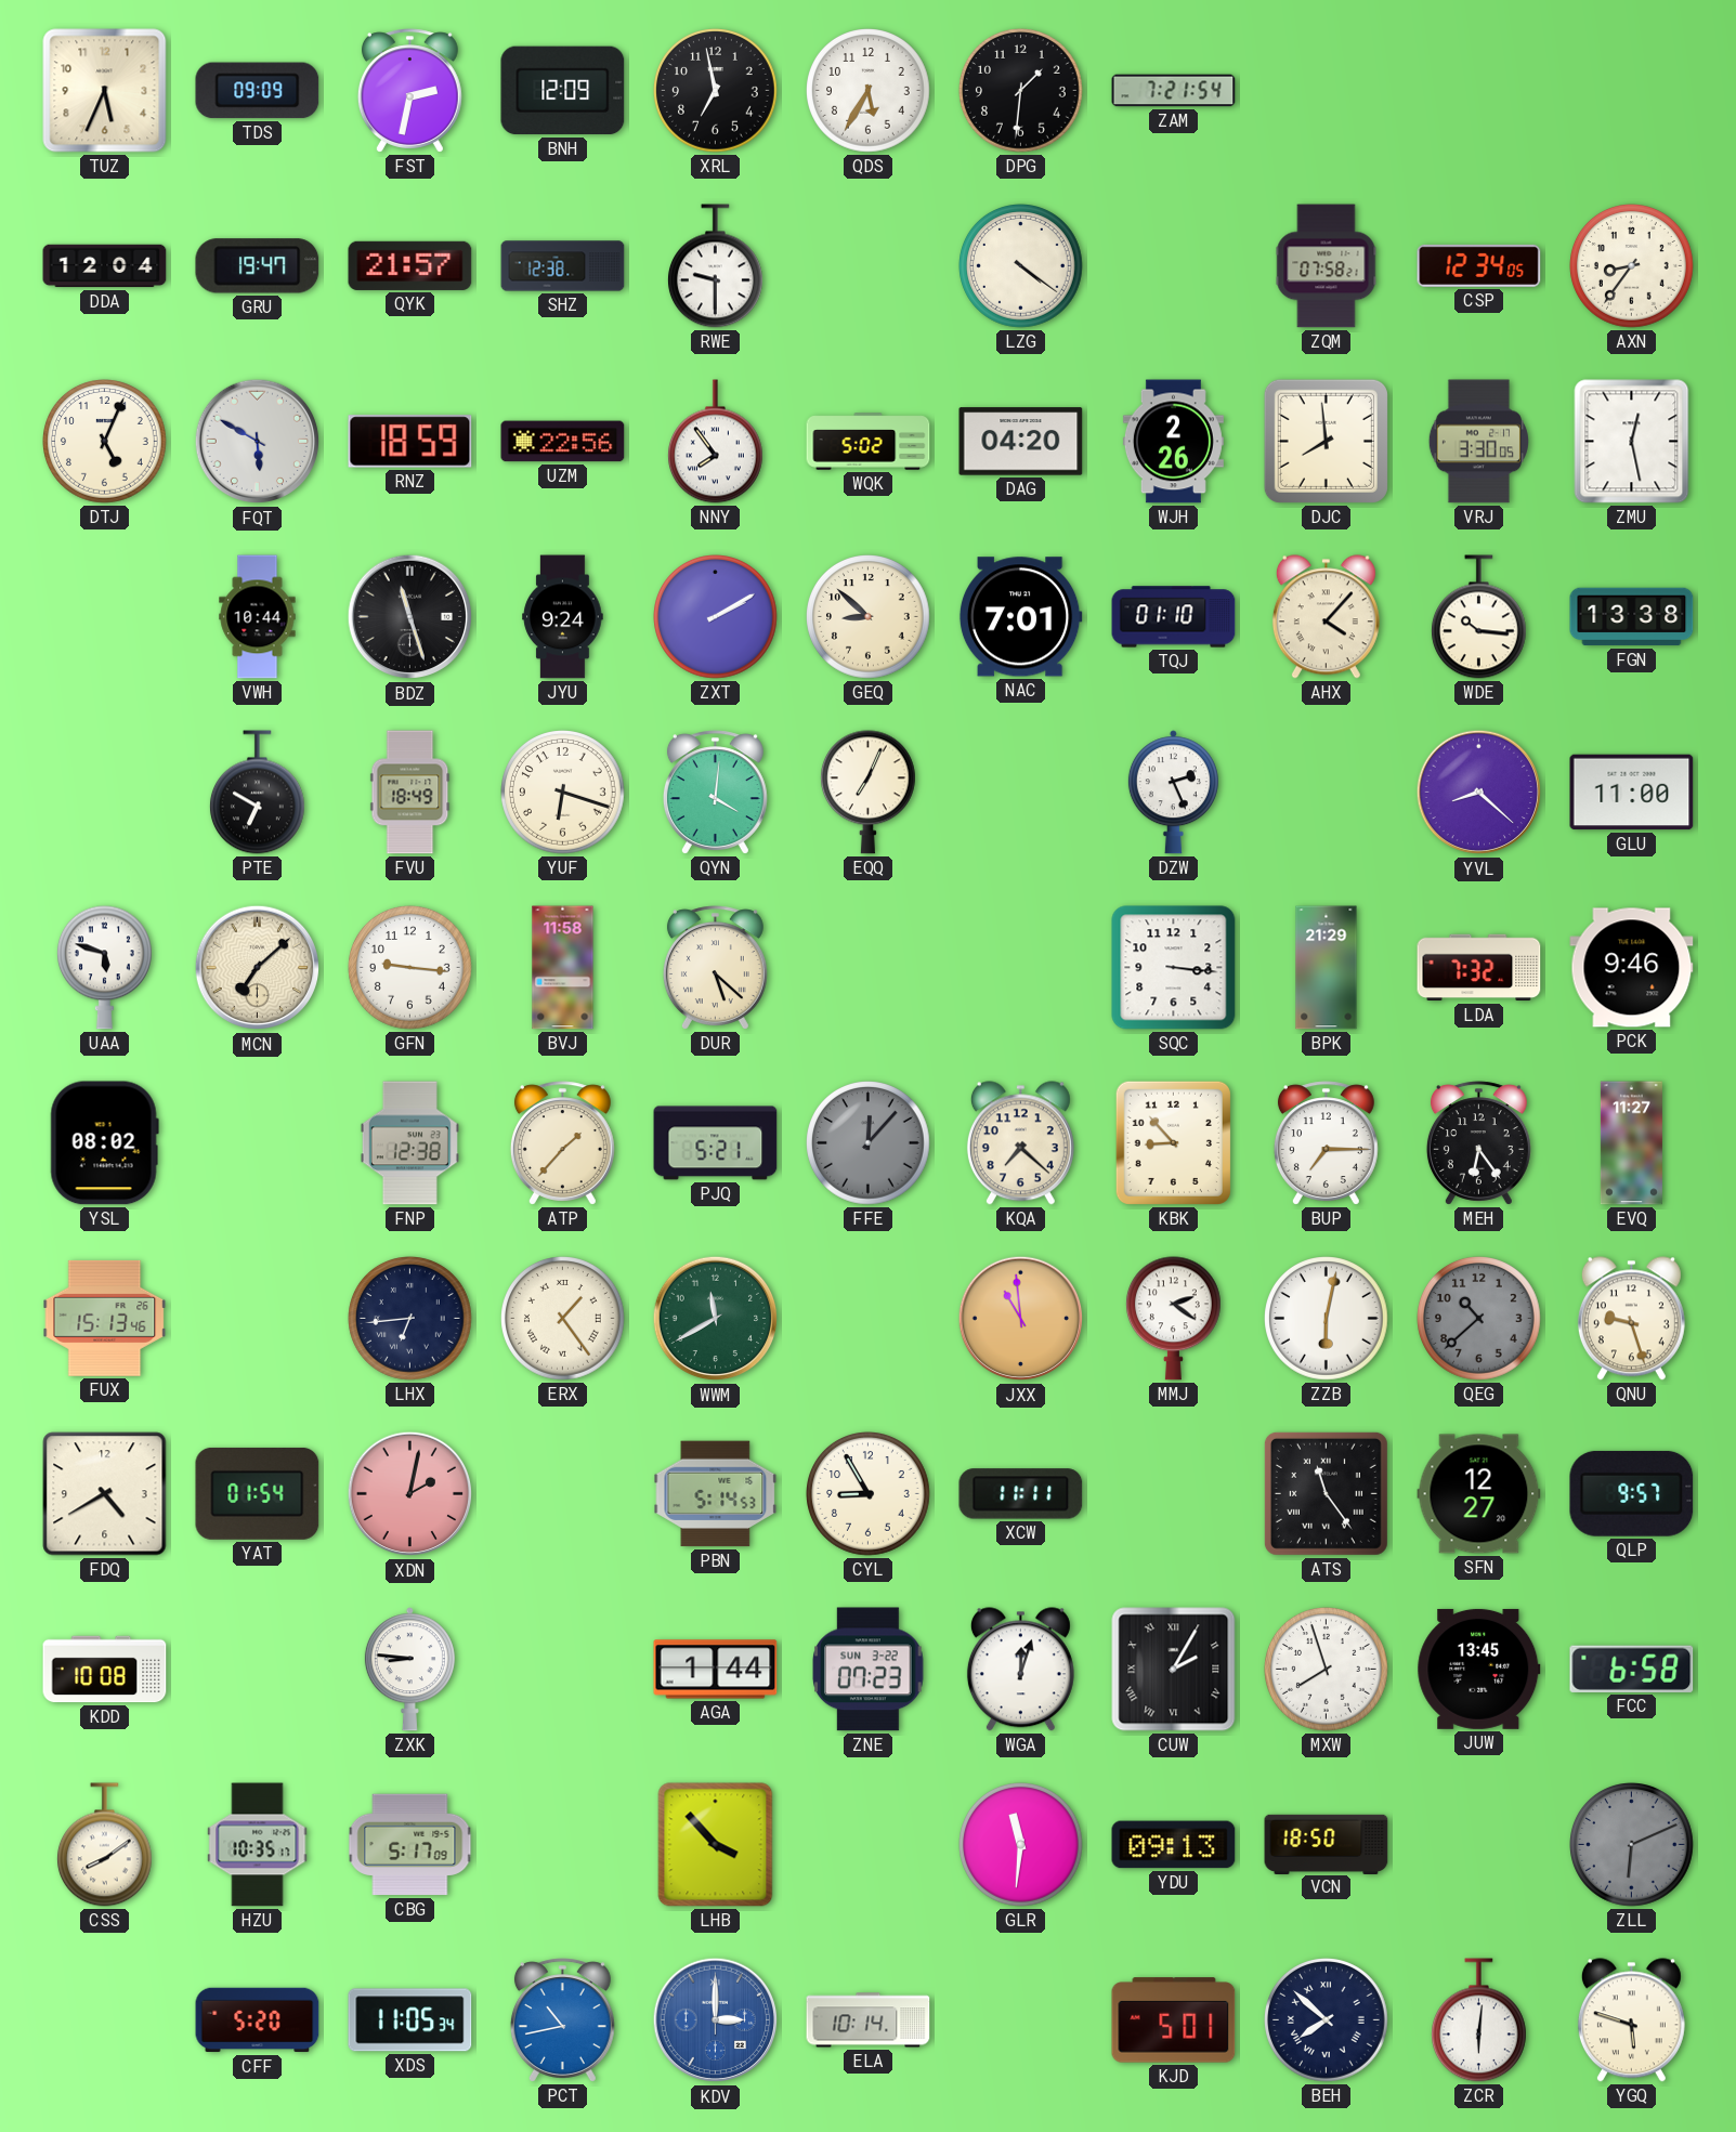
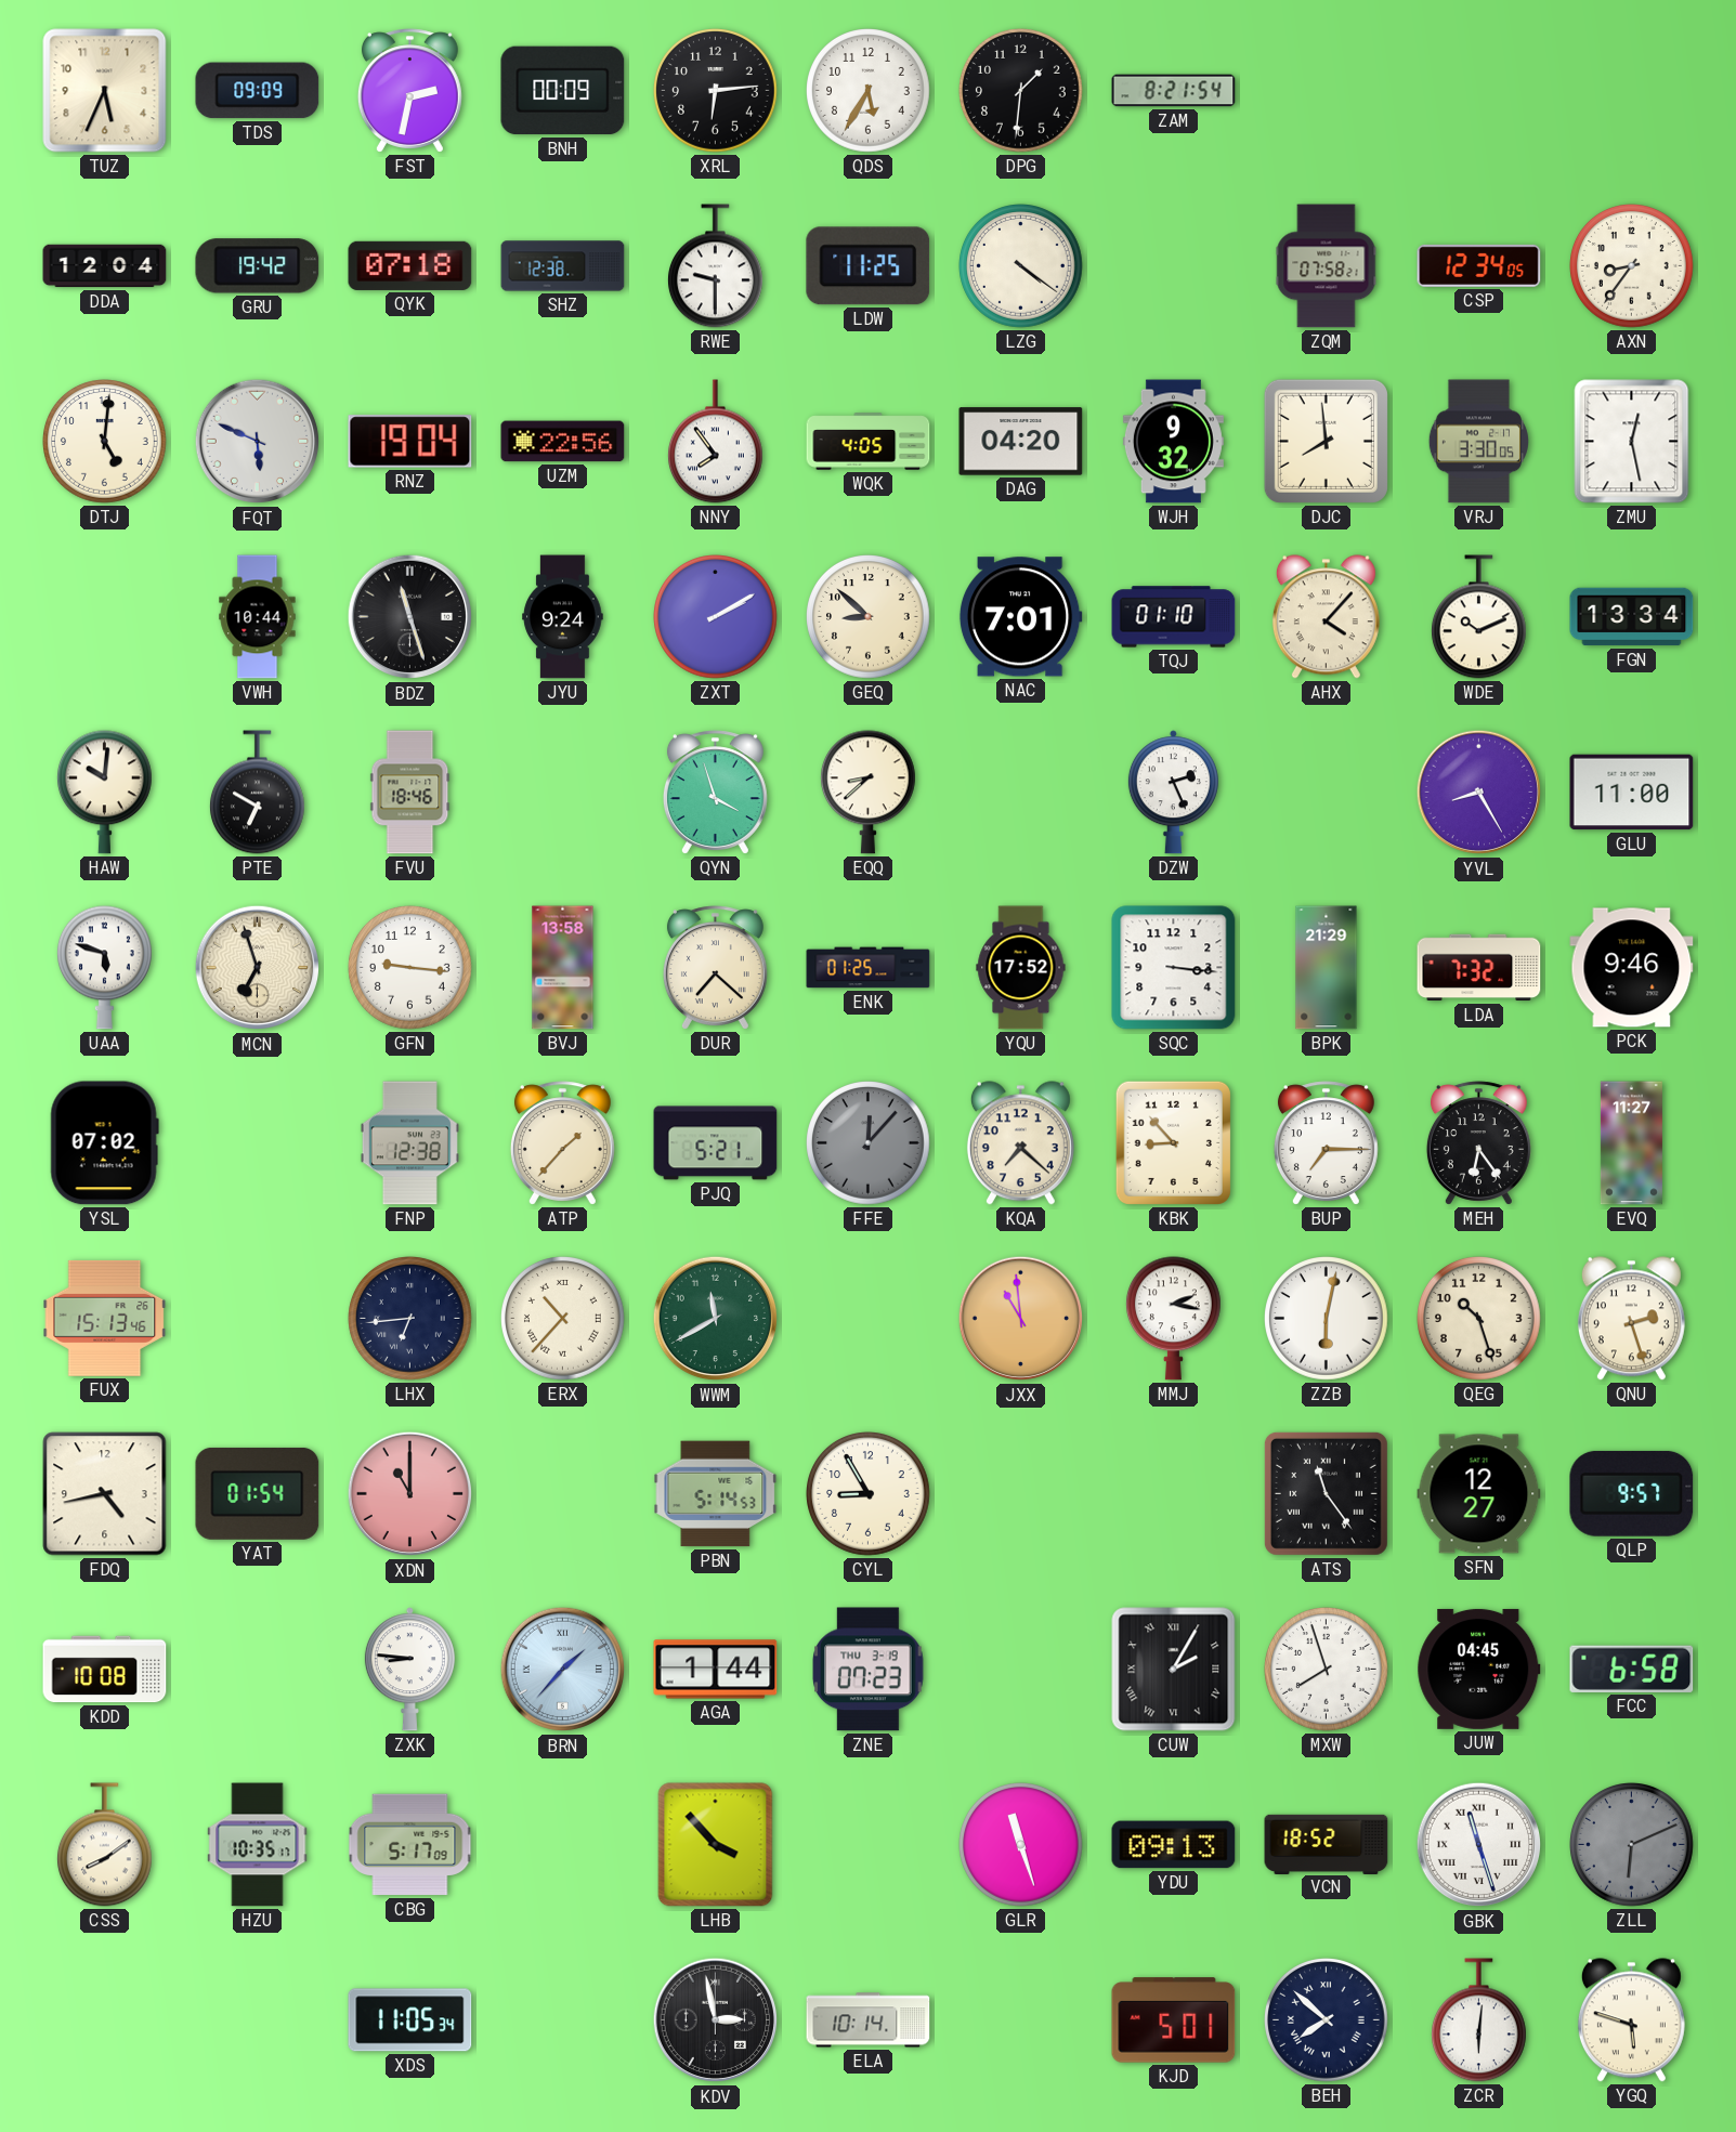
BNH: 12:09 -> 00:09
XRL: 6:58 -> 6:14
ZAM: 7:21 -> 8:21
GRU: 19:47 -> 19:42
QYK: 21:57 -> 07:18
LDW: none -> 11:25
DTJ: 5:04 -> 5:01
FQT: 5:50 -> 5:49
RNZ: 18:59 -> 19:04
WQK: 5:02 -> 4:05
WJH: 2:26 -> 9:32
WDE: 10:16 -> 10:11
FGN: 13:38 -> 13:34
HAW: none -> 10:01
FVU: 18:49 -> 18:46
YUF: 6:18 -> none
QYN: 4:01 -> 3:57
EQQ: 7:04 -> 8:38
YVL: 8:22 -> 8:25
MCN: 7:08 -> 6:57
BVJ: 11:58 -> 13:58
DUR: 5:22 -> 7:22
ENK: none -> 01:25
YQU: none -> 17:52
YSL: 08:02 -> 07:02
ERX: 1:24 -> 10:37
MMJ: 2:21 -> 2:17
QEG: 10:38 -> 10:27
QEG dial: grey -> cream
QNU: 9:27 -> 2:27
FDQ: 4:40 -> 4:43
XDN: 2:02 -> 11:00
XCW: 11:11 -> none
BRN: none -> 1:37
ZNE date: SUN 3-22 -> THU 3-19
WGA: 12:03 -> none
JUW: 13:45 -> 04:45
GLR: 11:31 -> 11:27
VCN: 18:50 -> 18:52
GBK: none -> 11:27
CFF: 5:20 -> none
PCT: 10:43 -> none
KDV: 3:00 -> 2:58
KDV dial: blue -> black
